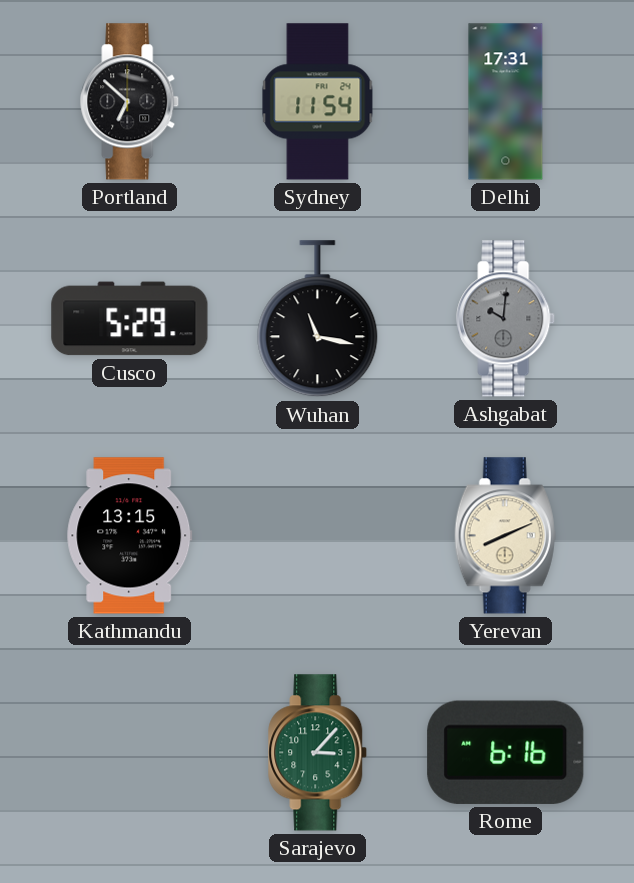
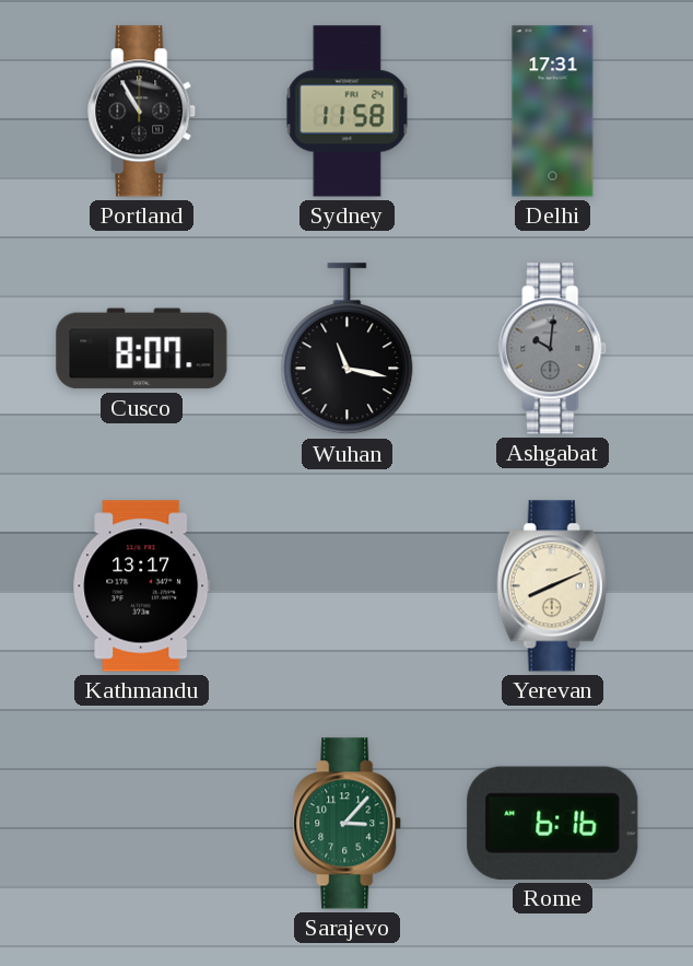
Portland: 6:52 -> 10:55
Sydney: 11:54 -> 11:58
Cusco: 5:29 -> 8:07
Kathmandu: 13:15 -> 13:17
